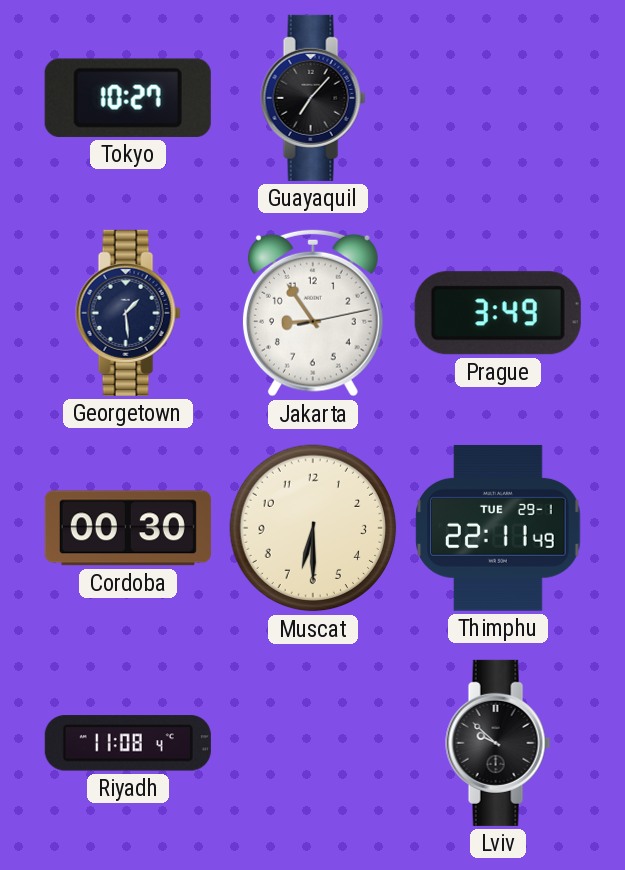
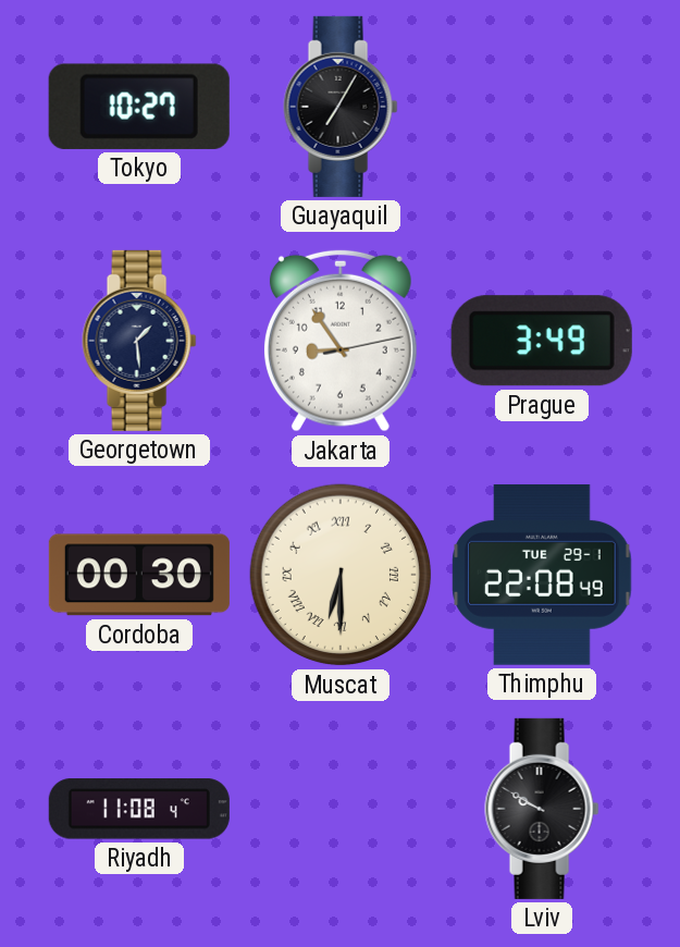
Guayaquil: 7:07 -> 7:05
Muscat numerals: Arabic -> Roman
Thimphu: 22:11 -> 22:08
Lviv: 9:52 -> 9:50
